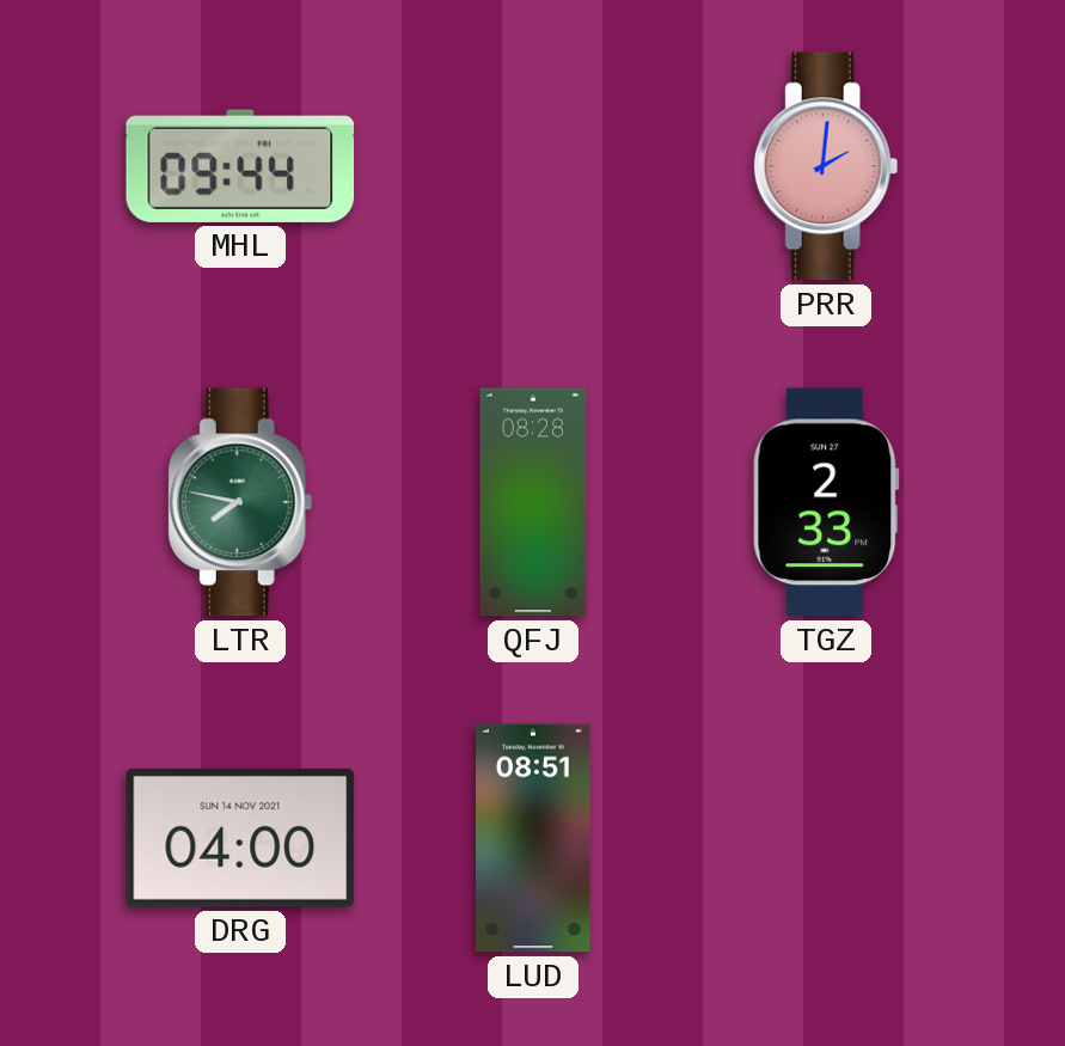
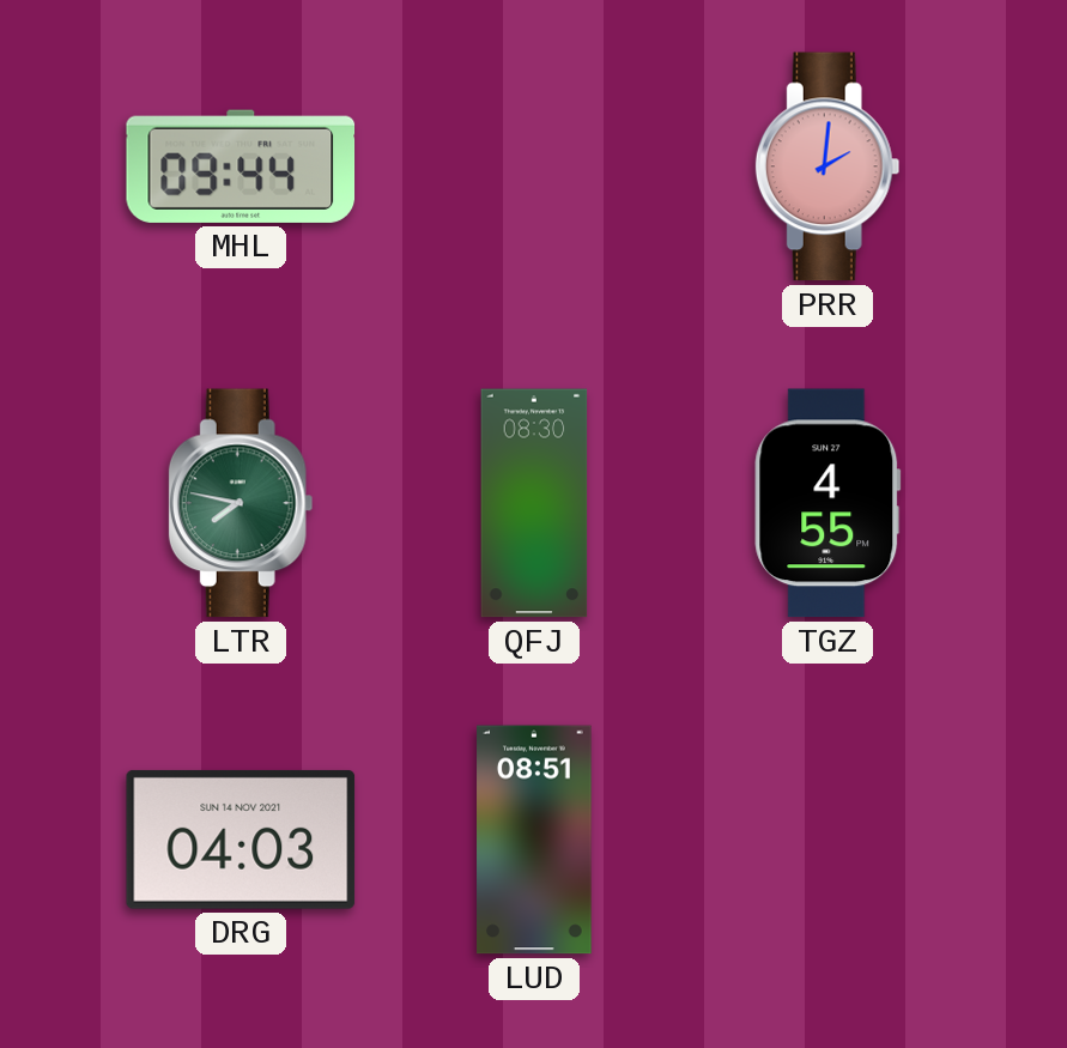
QFJ: 08:28 -> 08:30
TGZ: 2:33 -> 4:55
DRG: 04:00 -> 04:03
